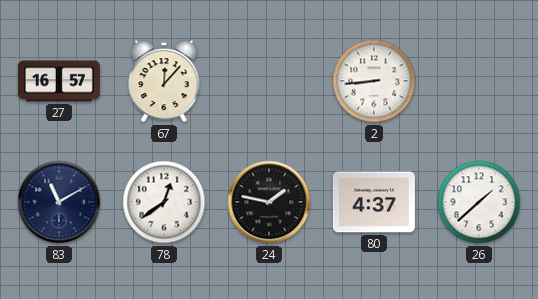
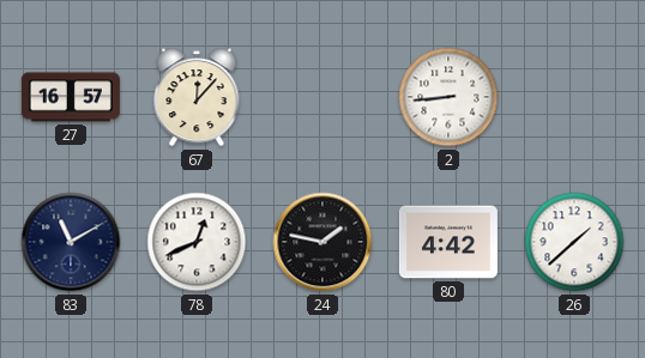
78: 12:39 -> 12:41
80: 4:37 -> 4:42
